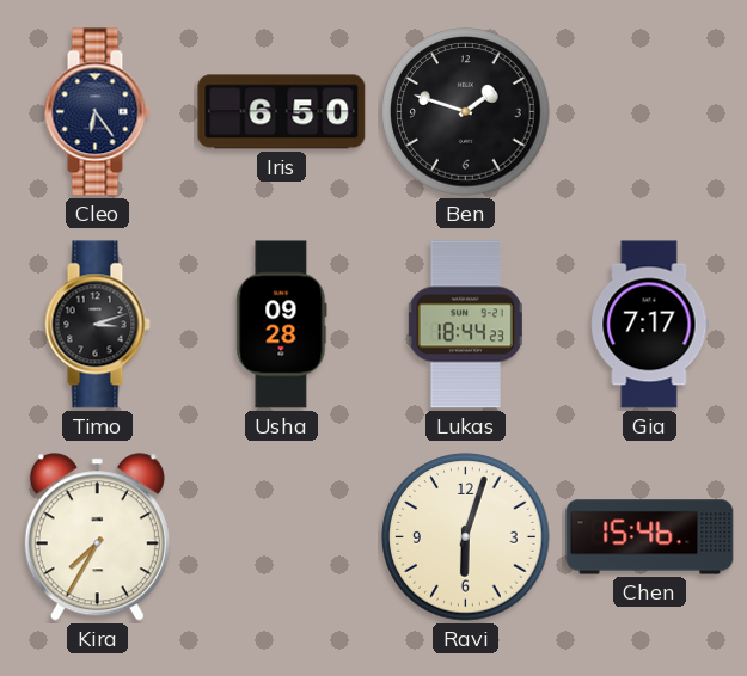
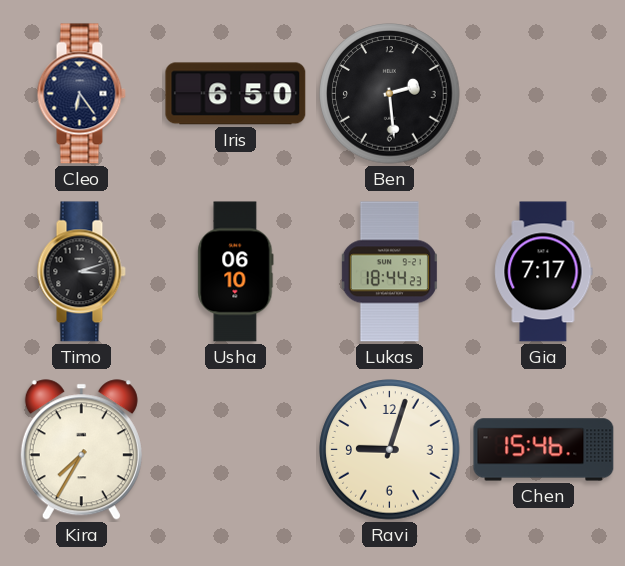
Ben: 1:48 -> 2:29
Usha: 09:28 -> 06:10
Ravi: 6:03 -> 9:03
